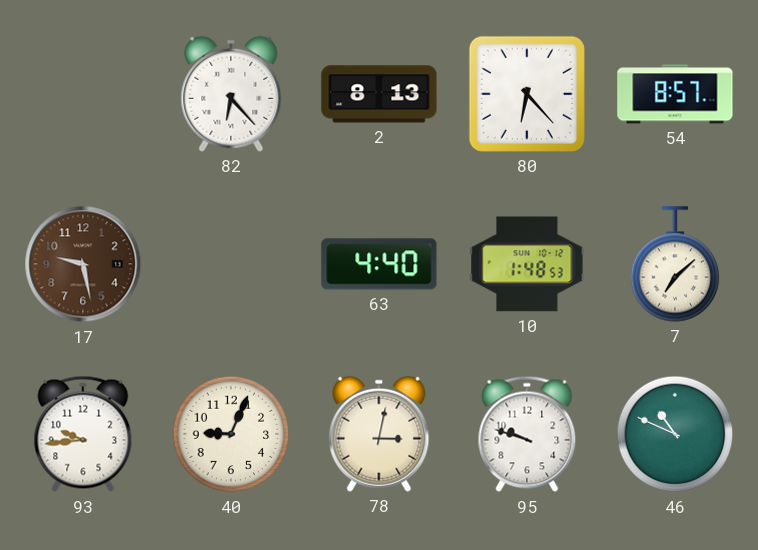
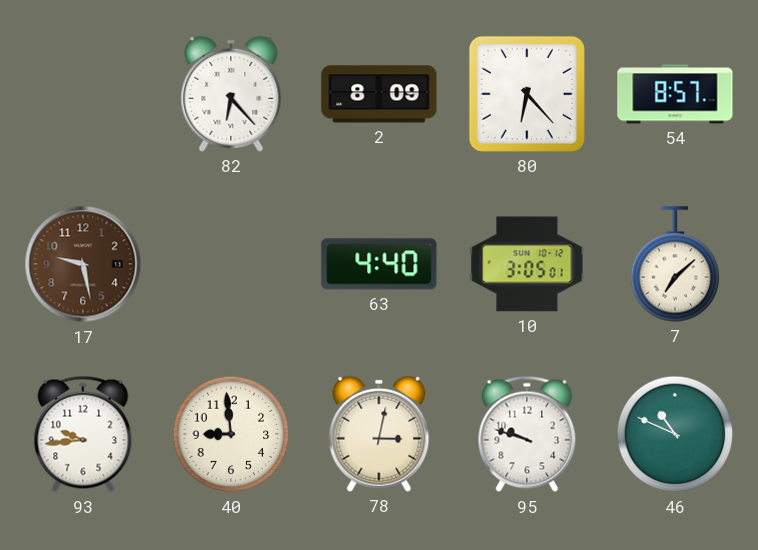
2: 8:13 -> 8:09
10: 1:48 -> 3:05
40: 9:04 -> 8:59
